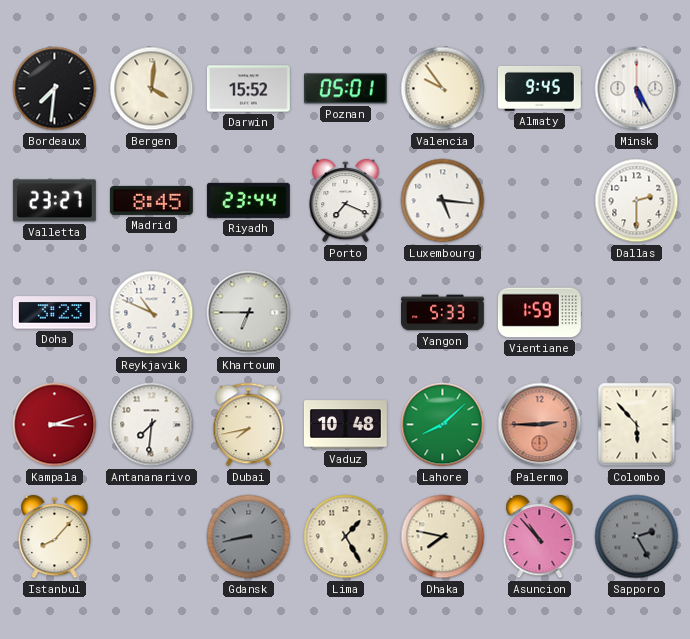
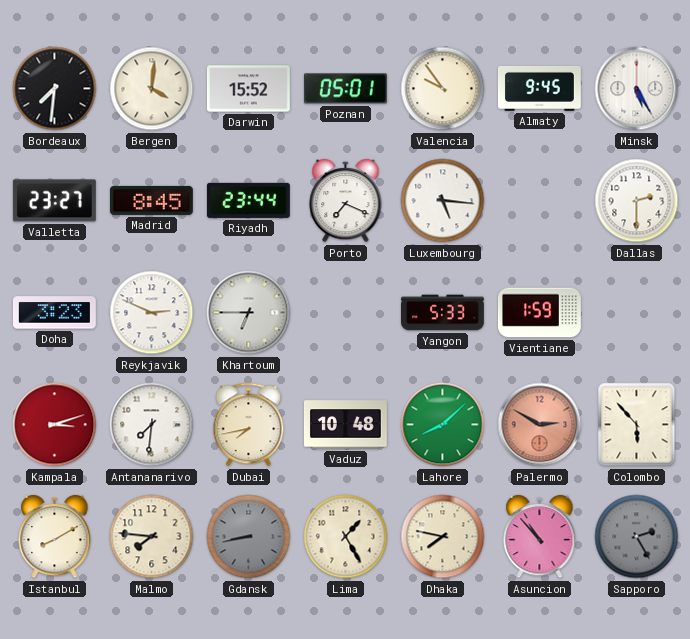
Reykjavik: 10:49 -> 2:49
Palermo: 2:45 -> 2:50
Istanbul: 8:07 -> 8:10
Malmo: none -> 7:46
